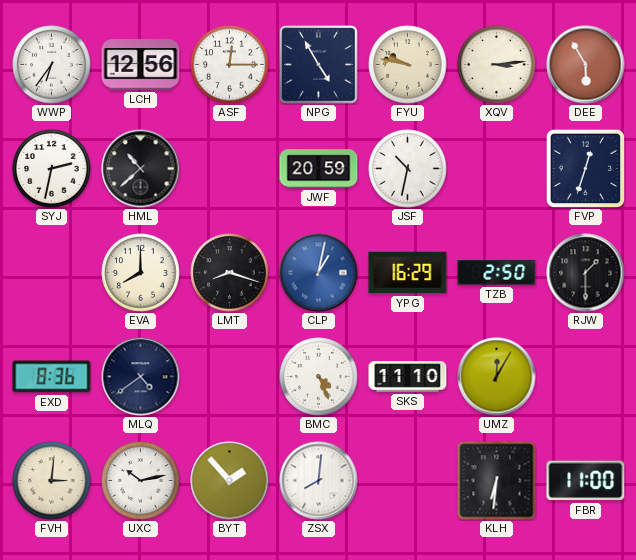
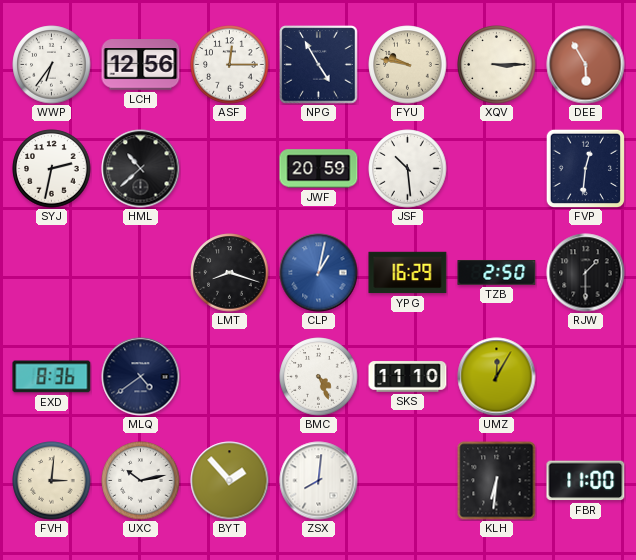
XQV: 3:14 -> 3:15
JSF: 10:32 -> 10:29
FVP: 12:33 -> 12:31
EVA: 8:00 -> none
